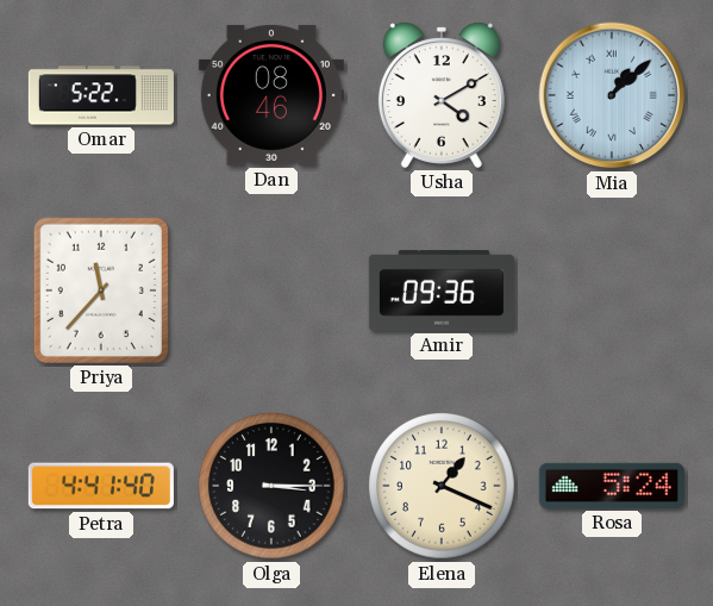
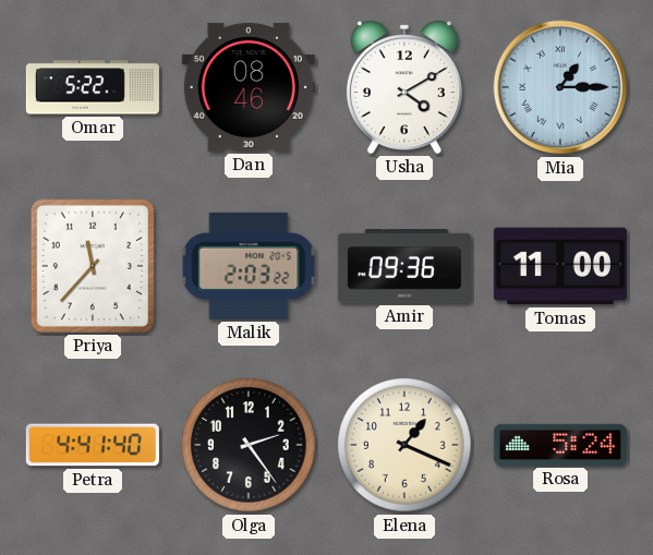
Mia: 1:08 -> 1:15
Malik: none -> 2:03
Tomas: none -> 11:00
Olga: 3:15 -> 2:24
